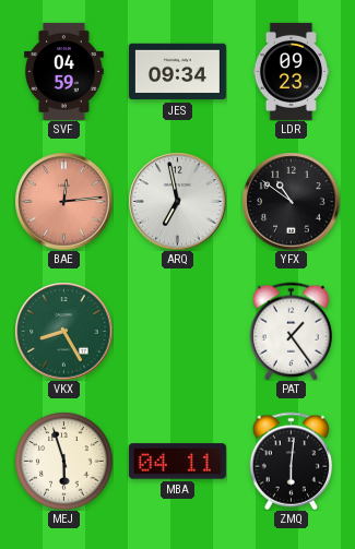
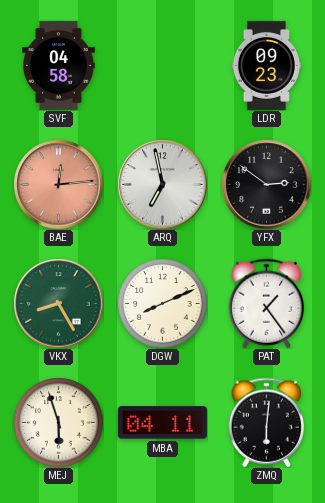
SVF: 04:59 -> 04:58
JES: 09:34 -> none
YFX: 10:51 -> 2:51
DGW: none -> 8:11
